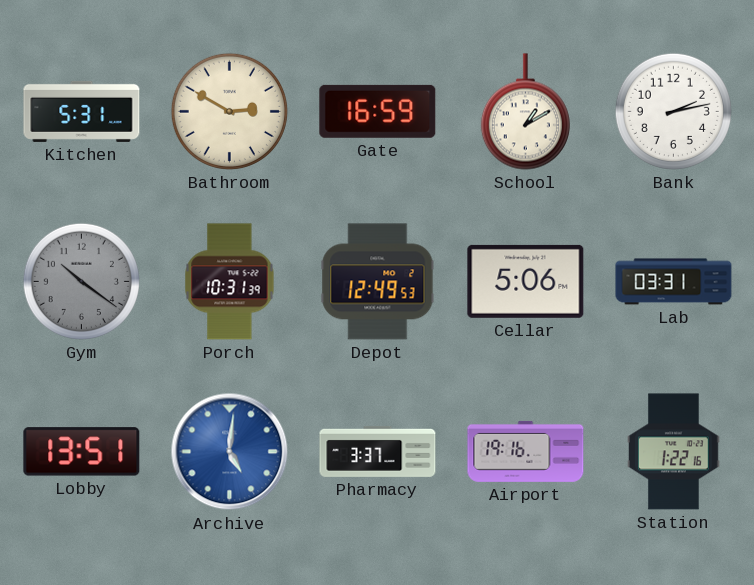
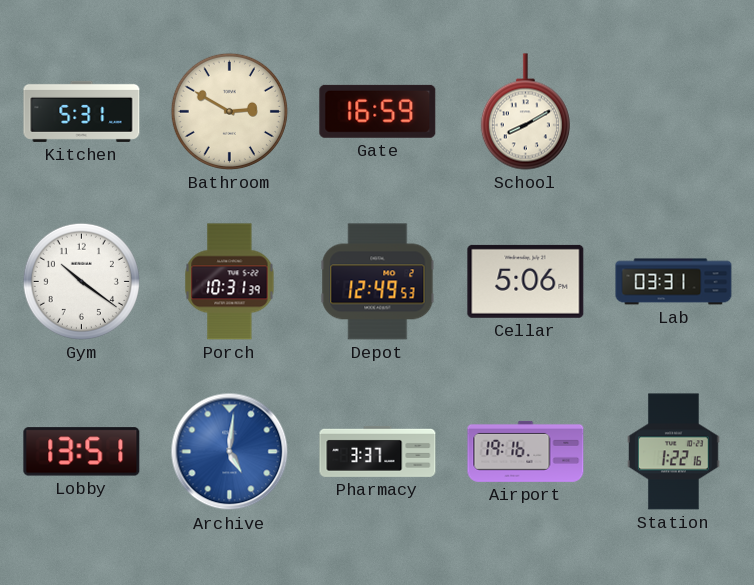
School: 1:10 -> 8:10
Bank: 2:13 -> none
Gym dial: grey -> white
